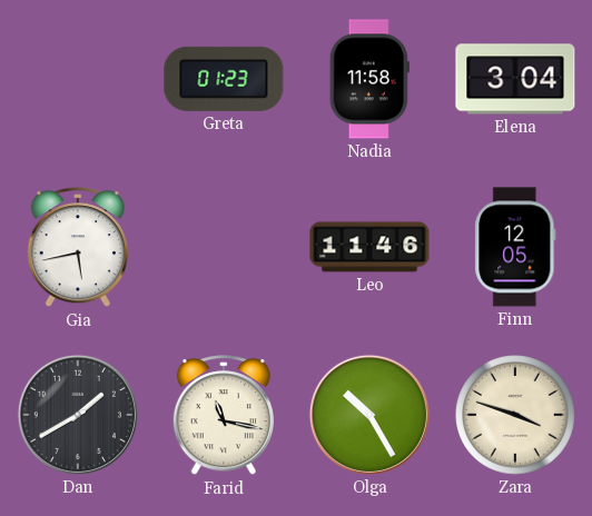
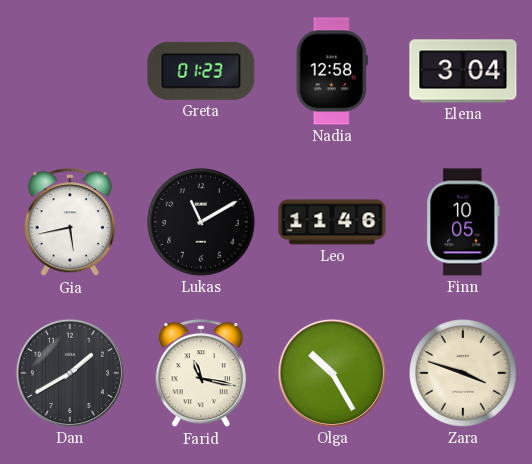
Nadia: 11:58 -> 12:58
Lukas: none -> 11:10
Finn: 12:05 -> 10:05
